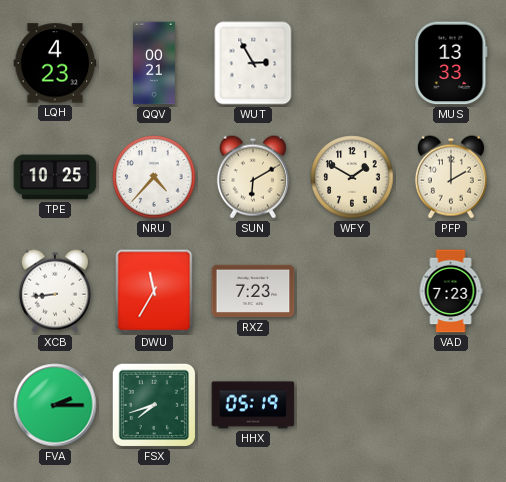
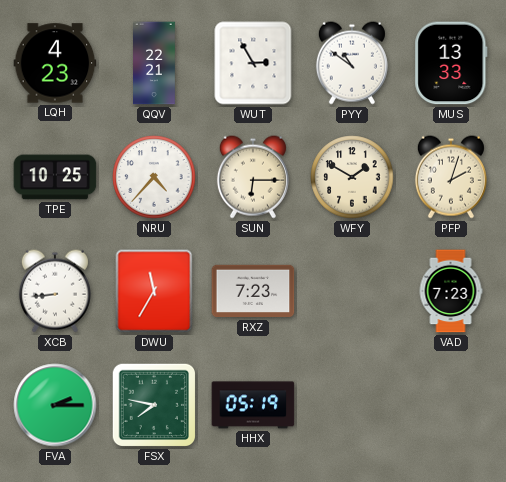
QQV: 00:21 -> 22:21
PYY: none -> 10:51
SUN: 6:10 -> 6:15
PFP: 2:00 -> 2:03
FSX: 7:42 -> 7:47
